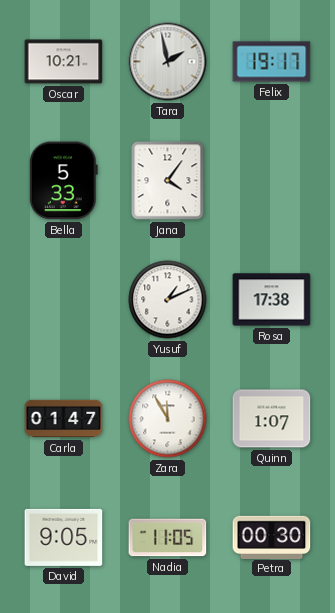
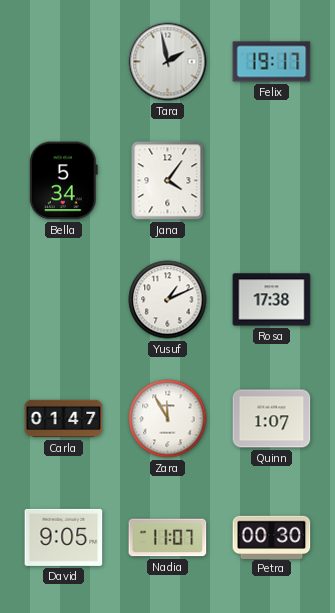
Oscar: 10:21 -> none
Bella: 5:33 -> 5:34
Nadia: 11:05 -> 11:07
